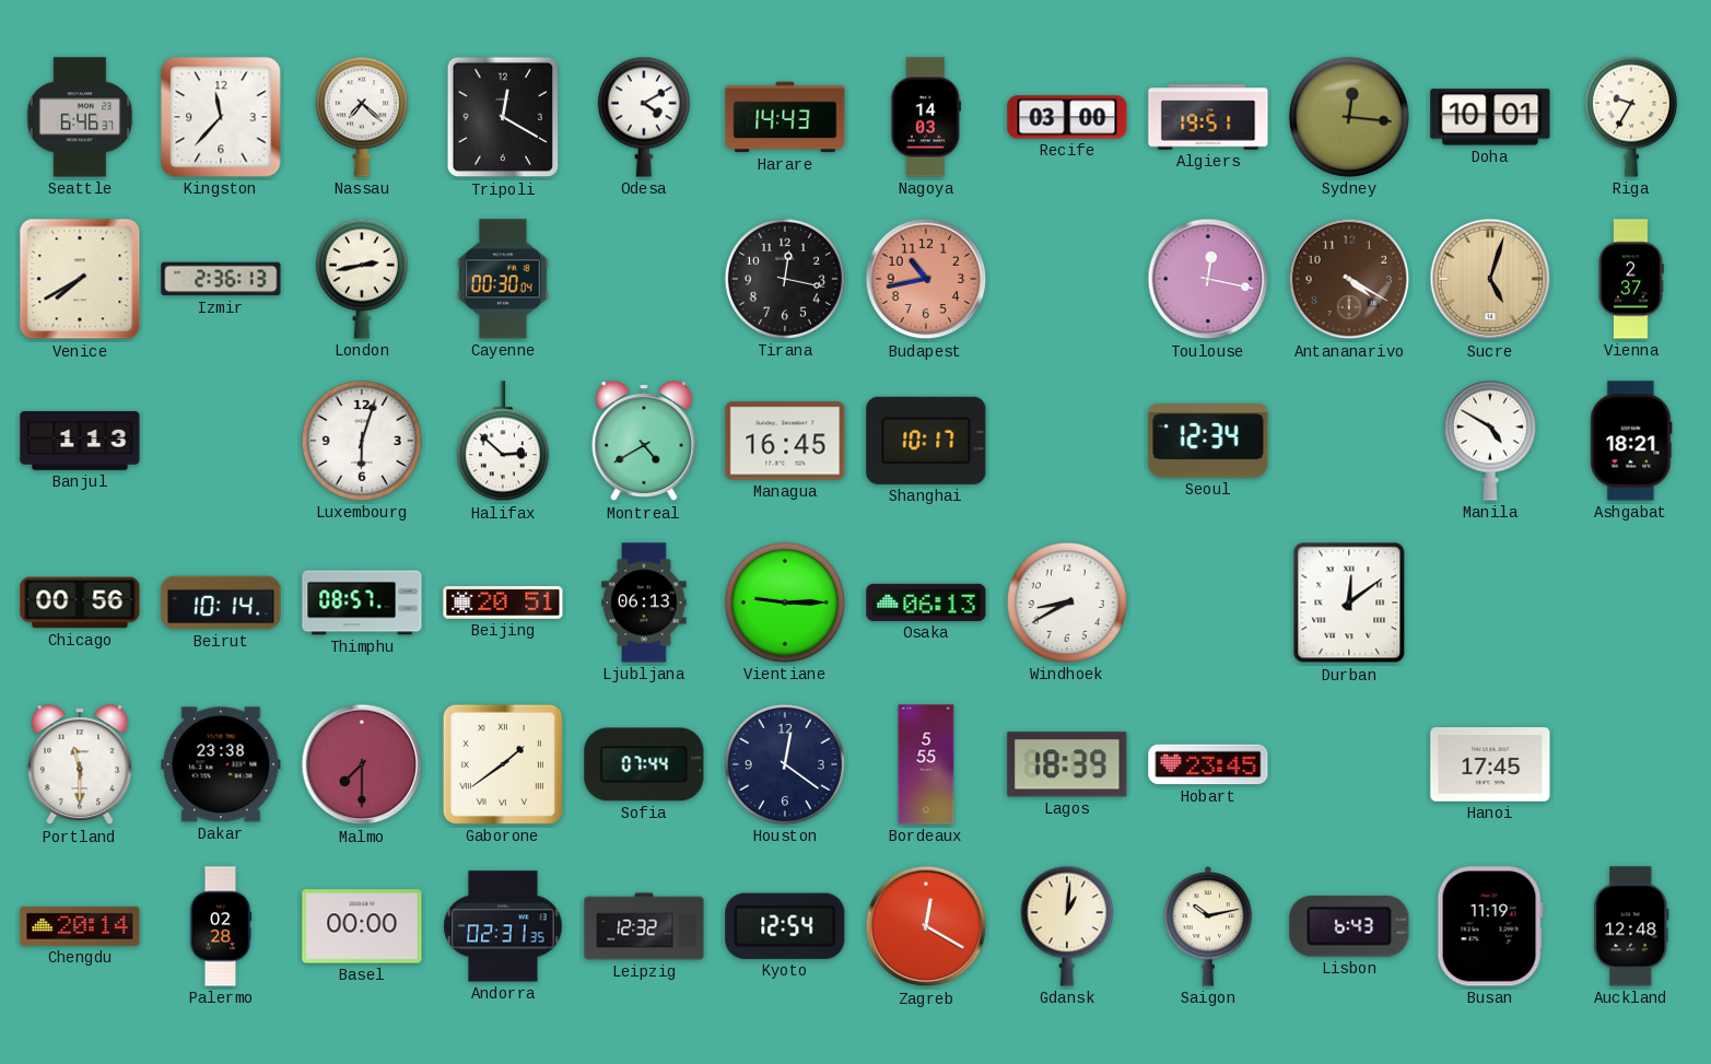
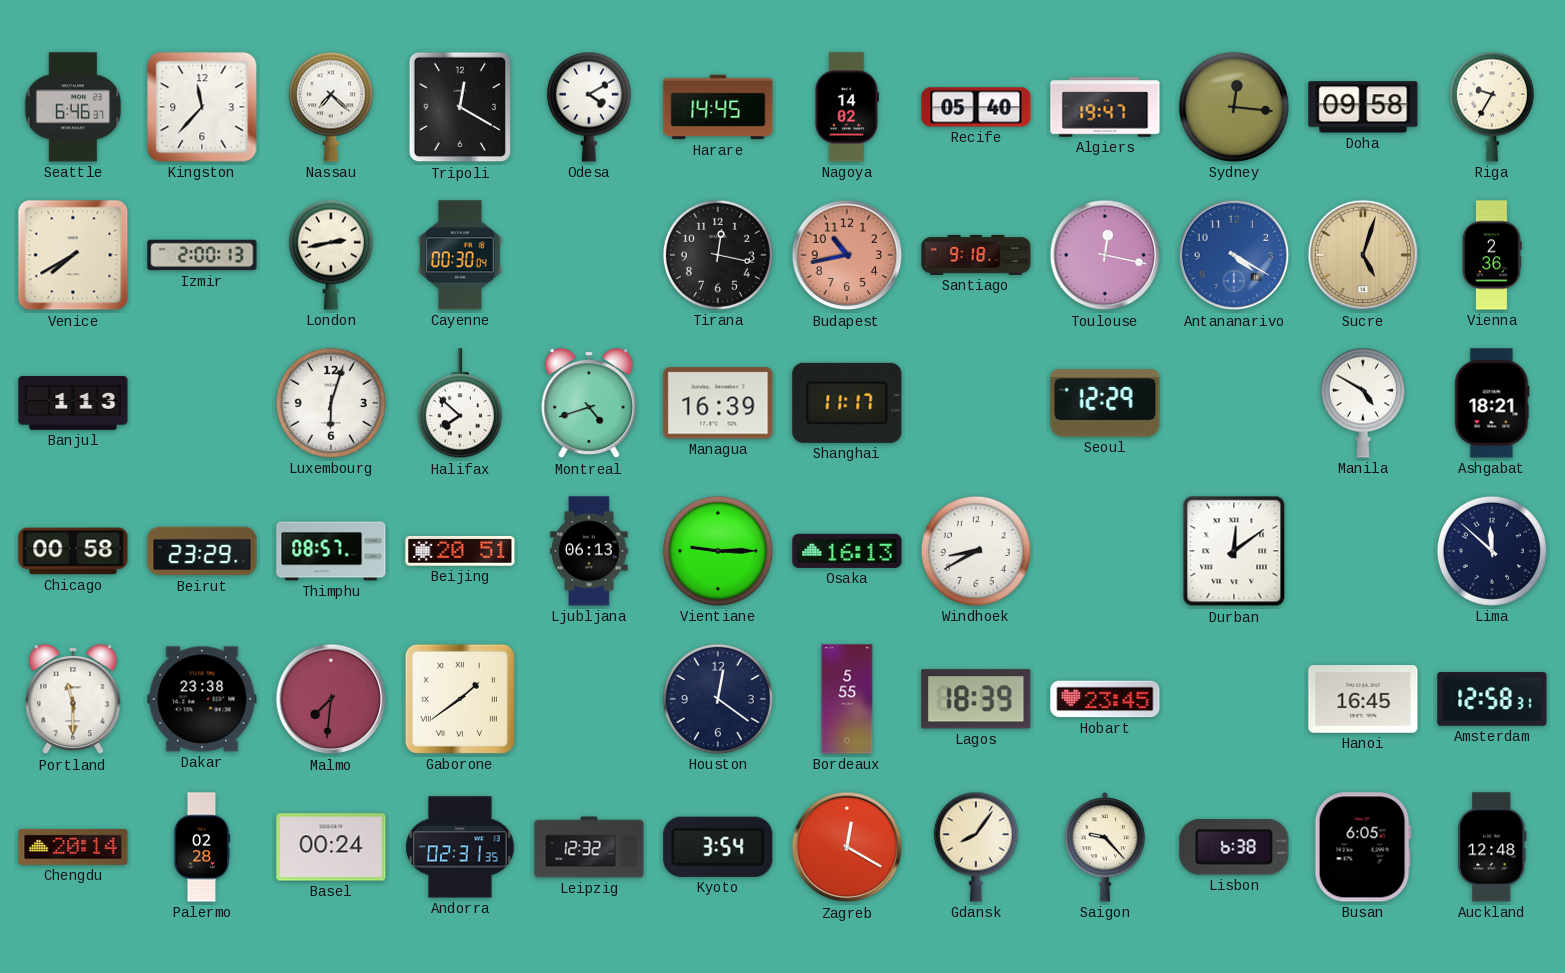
Harare: 14:43 -> 14:45
Nagoya: 14:03 -> 14:02
Recife: 03:00 -> 05:40
Algiers: 19:51 -> 19:47
Doha: 10:01 -> 09:58
Izmir: 2:36 -> 2:00
Santiago: none -> 9:18
Antananarivo dial: brown -> blue
Vienna: 2:37 -> 2:36
Halifax: 2:52 -> 7:52
Montreal: 4:40 -> 4:42
Managua: 16:45 -> 16:39
Shanghai: 10:17 -> 11:17
Seoul: 12:34 -> 12:29
Chicago: 00:56 -> 00:58
Beirut: 10:14 -> 23:29
Osaka: 06:13 -> 16:13
Lima: none -> 11:52
Malmo: 7:30 -> 7:31
Sofia: 07:44 -> none
Hanoi: 17:45 -> 16:45
Amsterdam: none -> 12:58
Basel: 00:00 -> 00:24
Kyoto: 12:54 -> 3:54
Gdansk: 1:01 -> 8:06
Saigon: 10:13 -> 9:23
Lisbon: 6:43 -> 6:38
Busan: 11:19 -> 6:05
